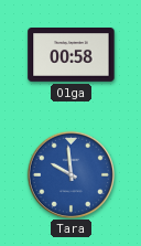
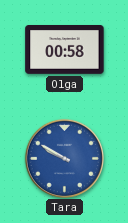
Tara: 9:59 -> 9:50
